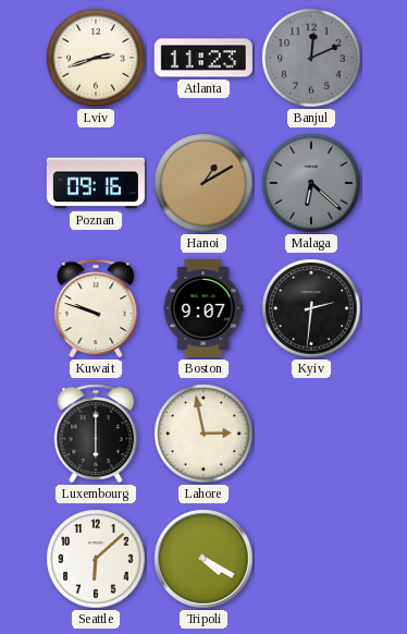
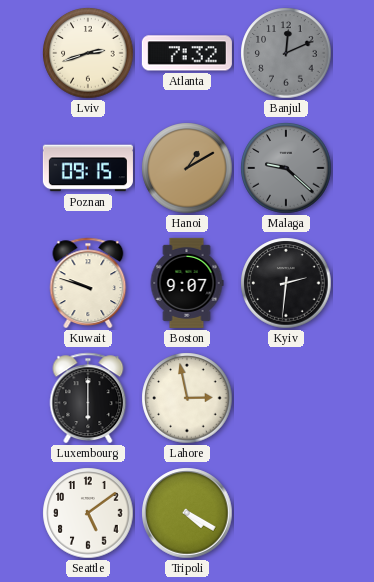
Atlanta: 11:23 -> 7:32
Poznan: 09:16 -> 09:15
Malaga: 6:22 -> 9:22
Seattle: 6:08 -> 5:09
